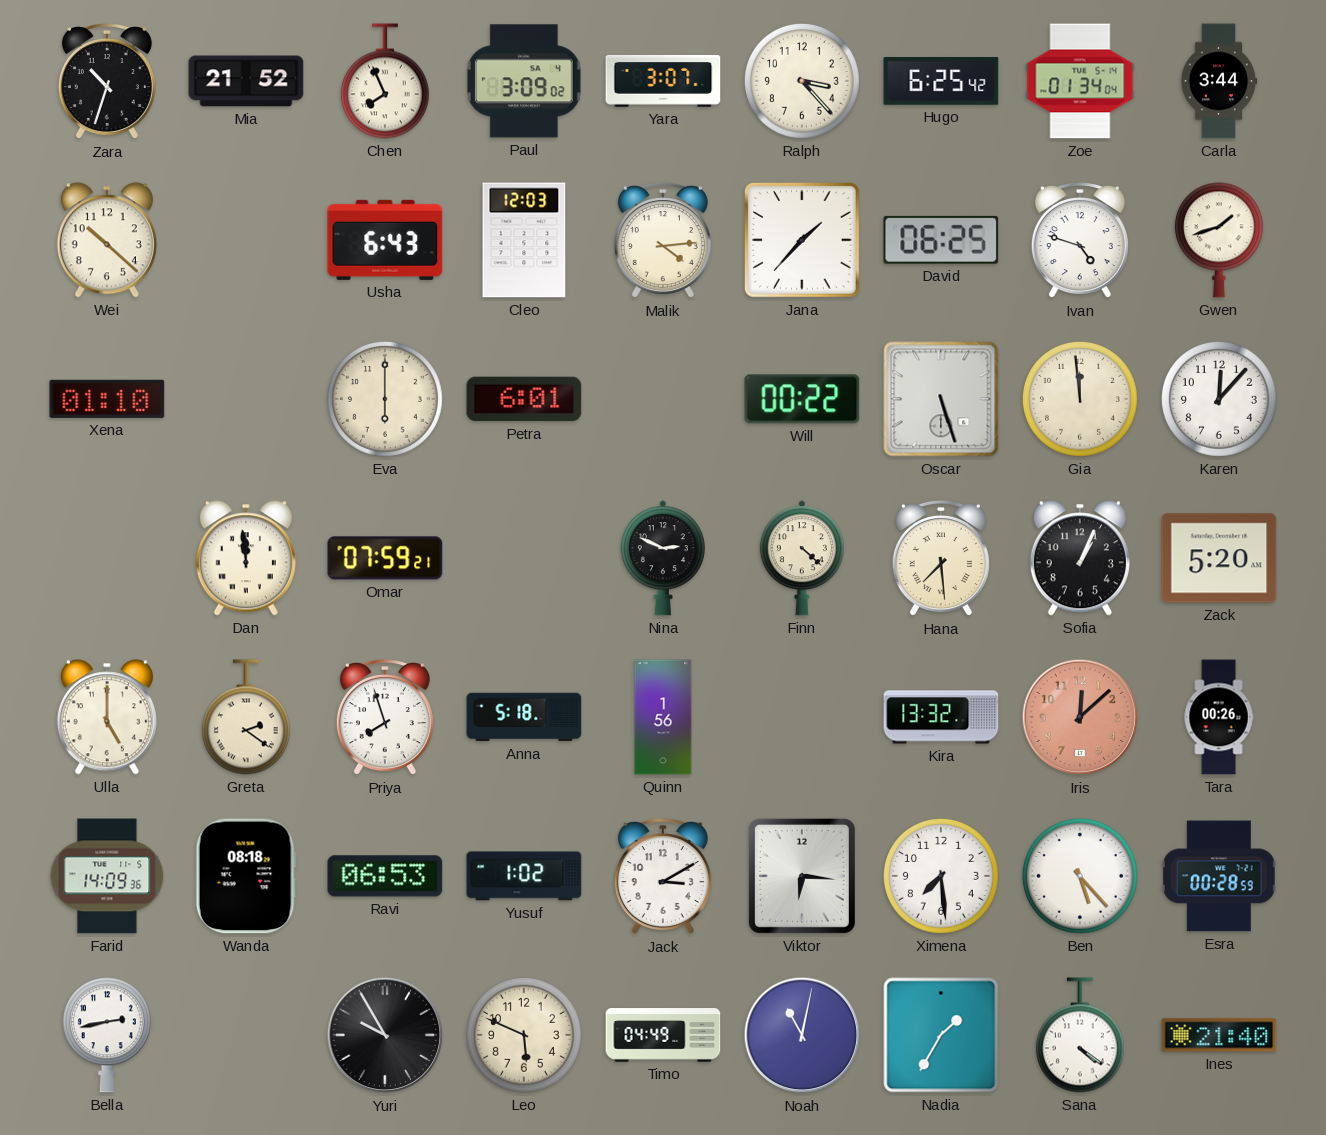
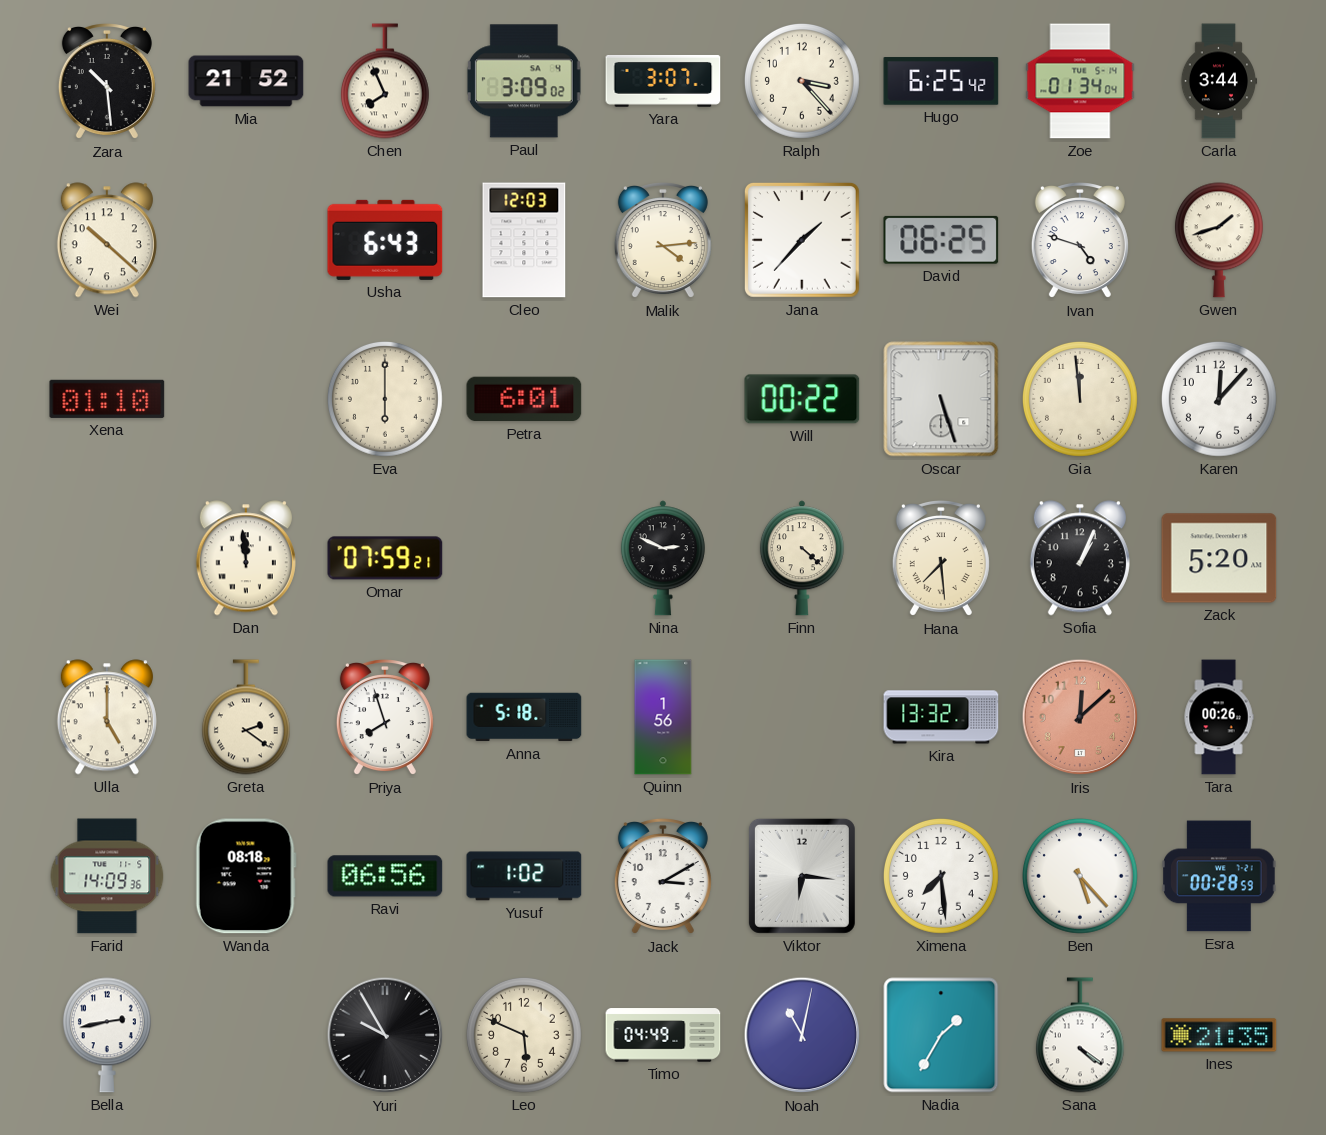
Zara: 10:33 -> 10:29
Ravi: 06:53 -> 06:56
Ines: 21:40 -> 21:35
